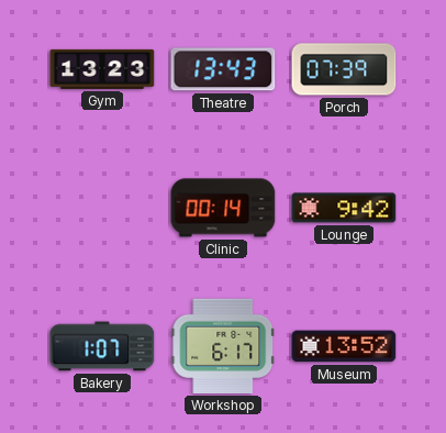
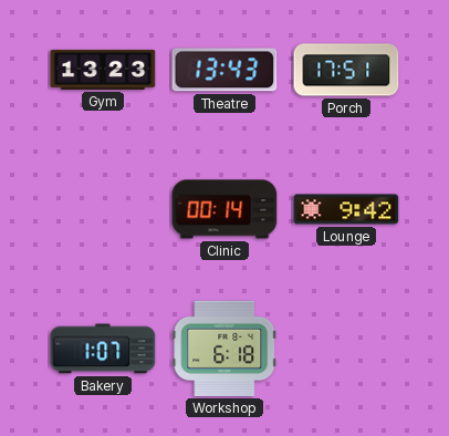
Porch: 07:39 -> 17:51
Workshop: 6:17 -> 6:18
Museum: 13:52 -> none
